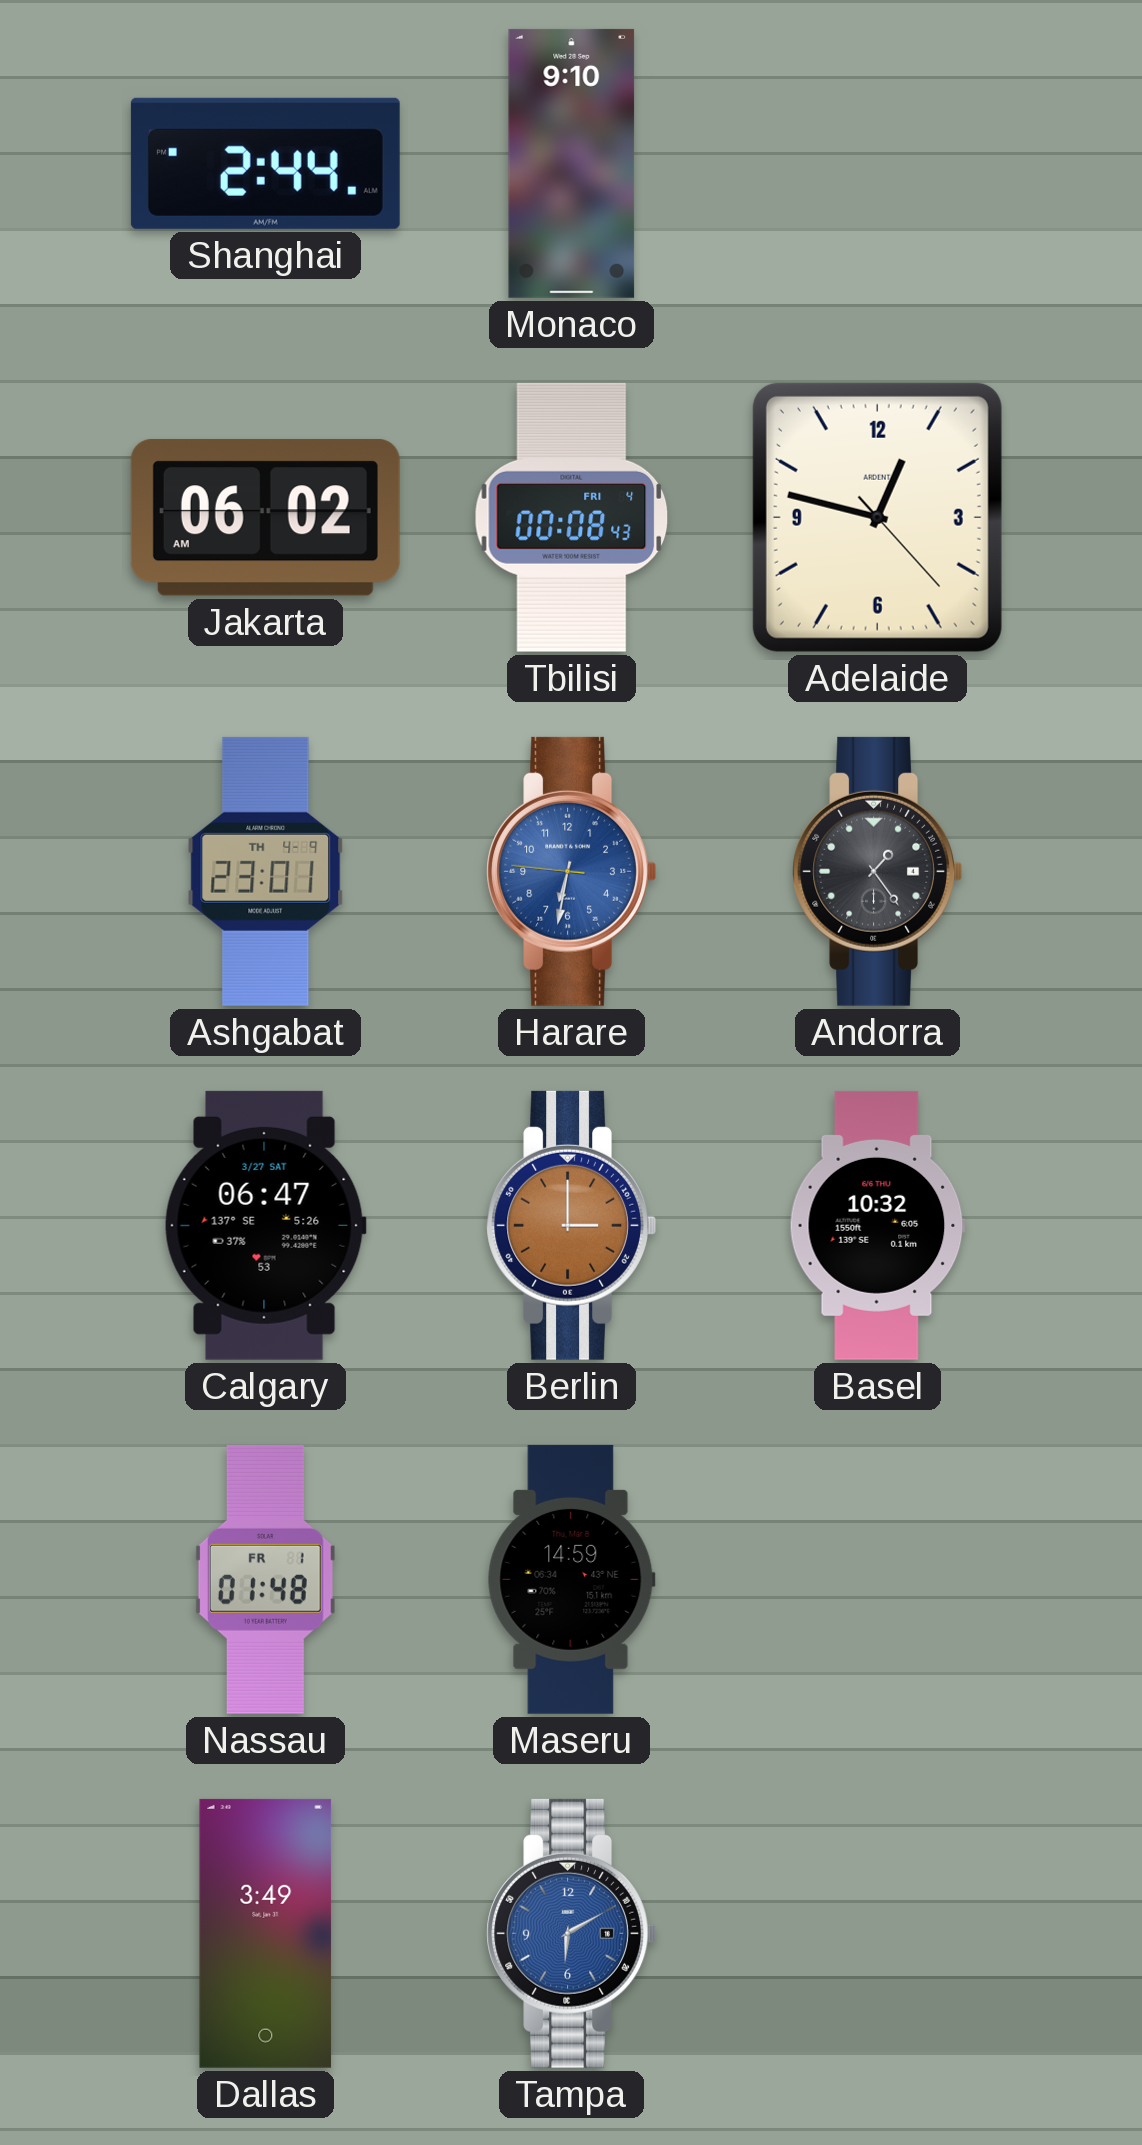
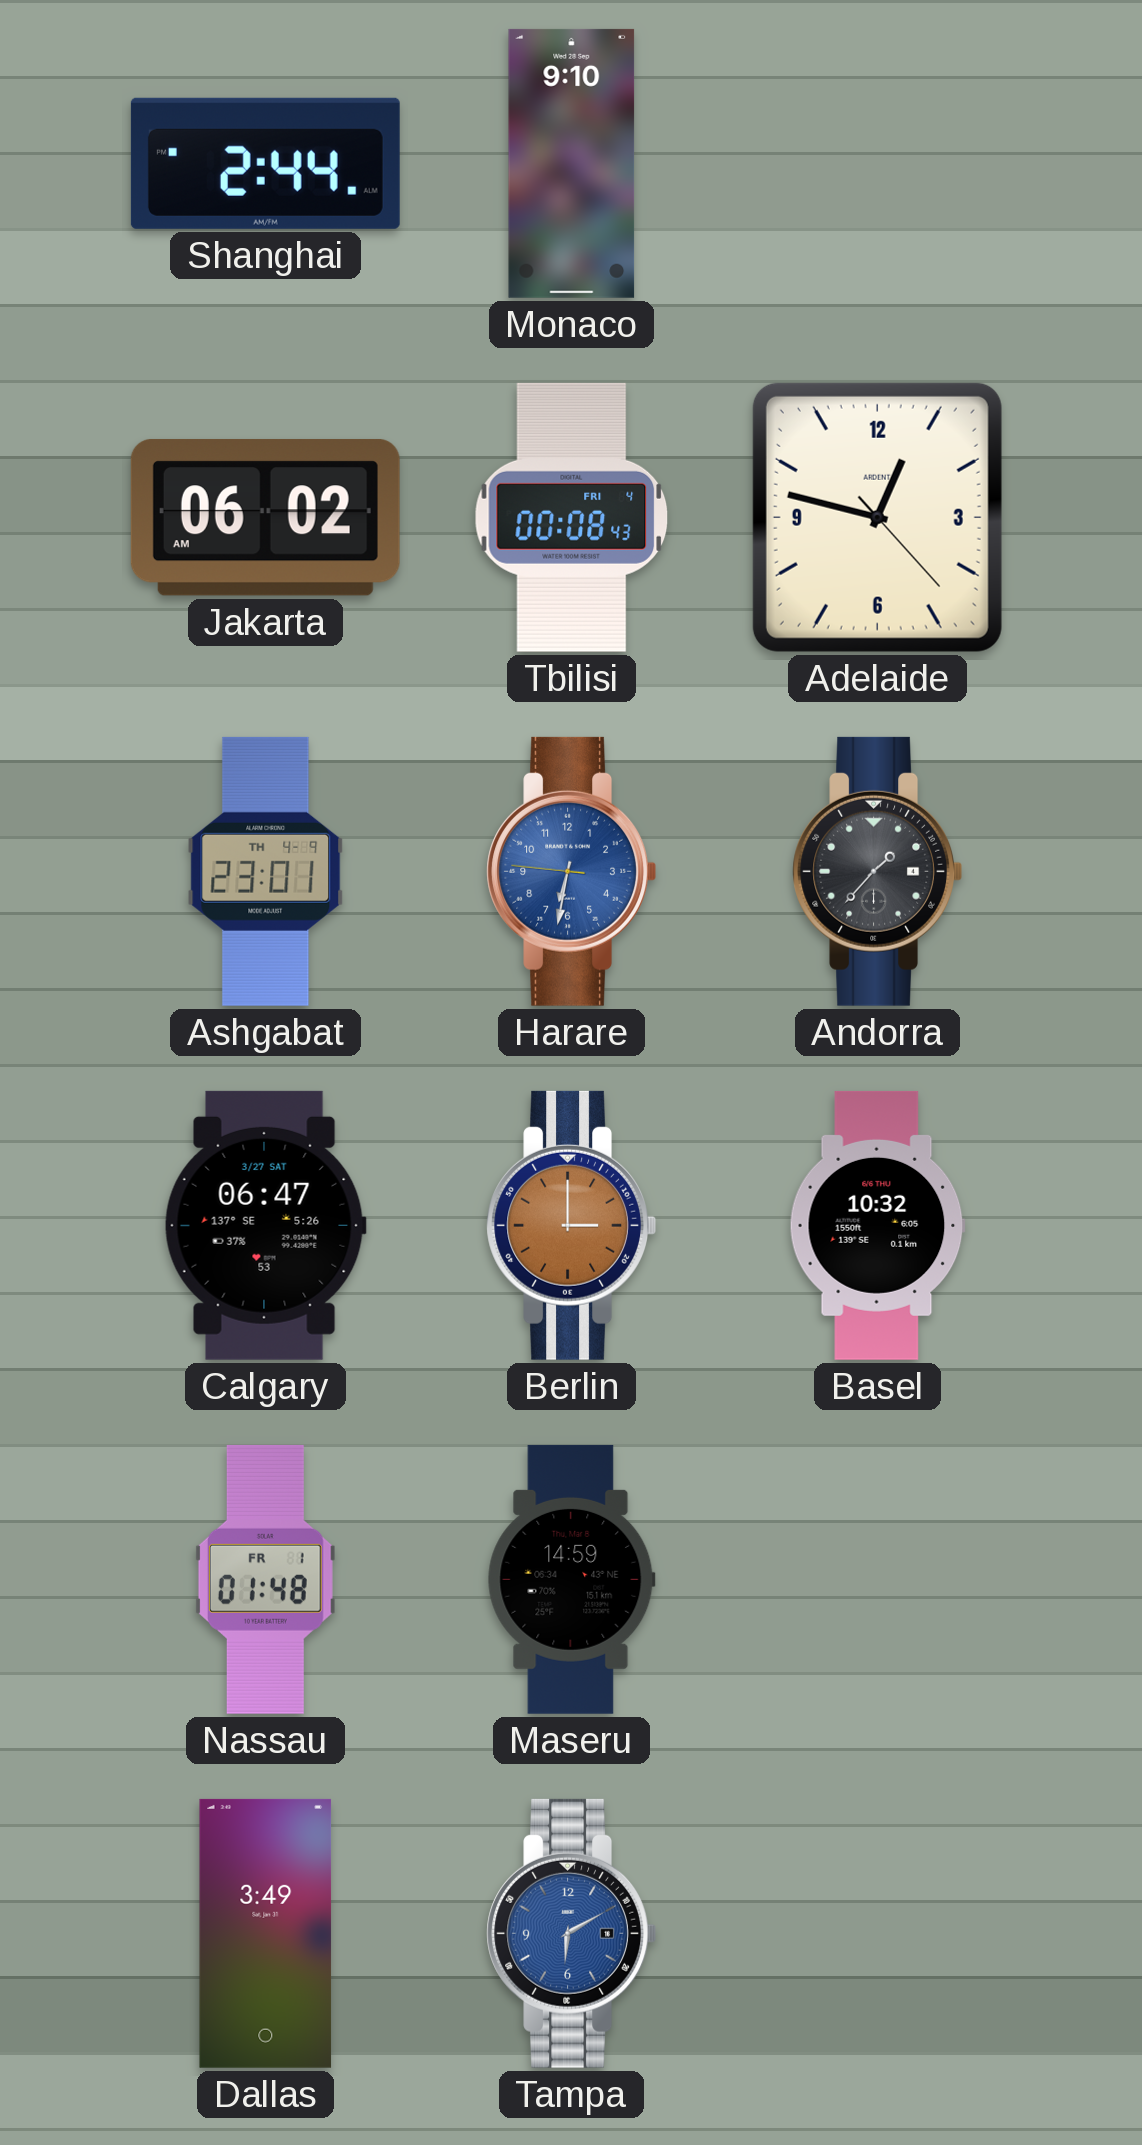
Andorra: 1:24 -> 1:37
